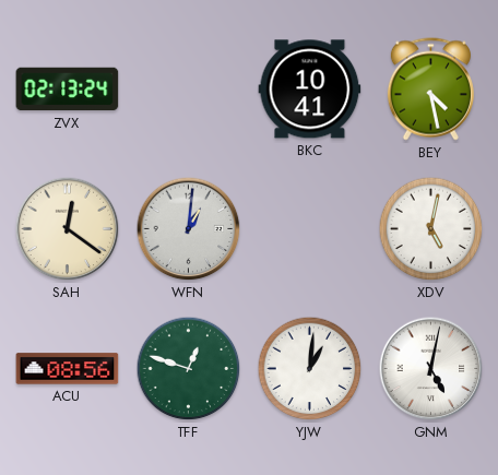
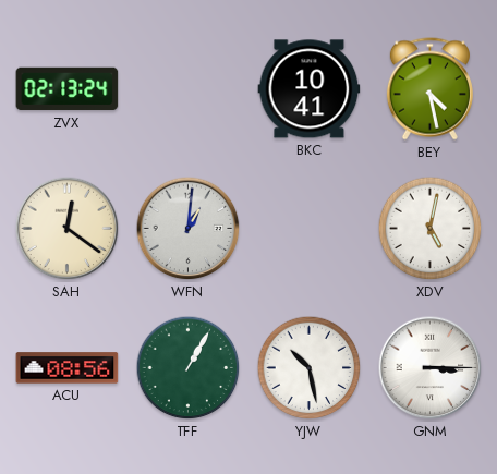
TFF: 12:48 -> 1:05
YJW: 1:01 -> 10:28
GNM: 5:02 -> 3:15
